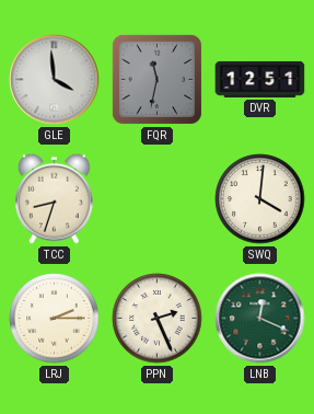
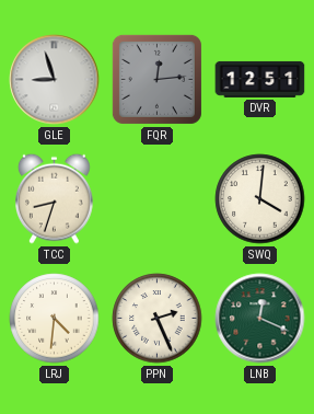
GLE: 3:59 -> 8:57
FQR: 11:32 -> 12:14
LRJ: 2:15 -> 4:31
